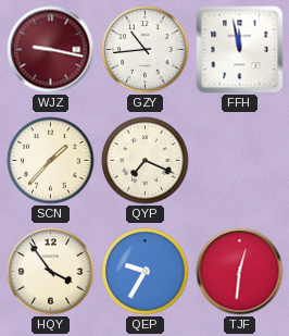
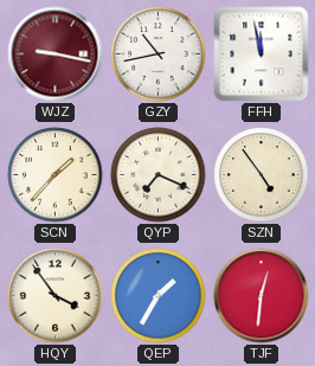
GZY: 10:44 -> 10:43
SZN: none -> 4:54
QEP: 9:35 -> 1:35
